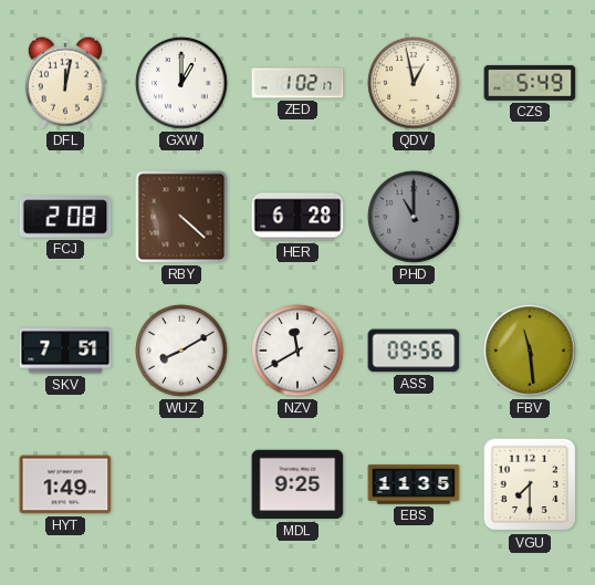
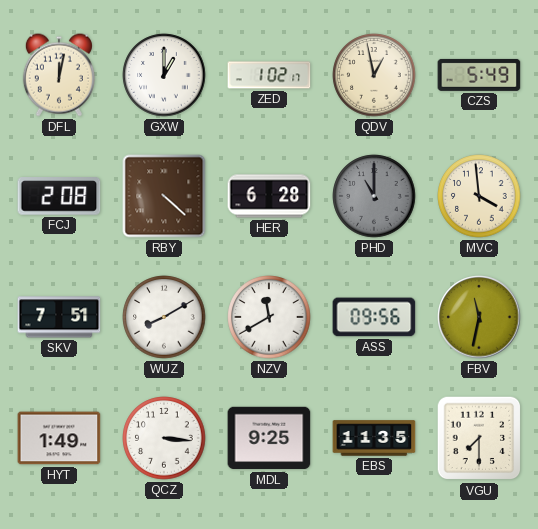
MVC: none -> 3:59
FBV: 11:29 -> 11:32
QCZ: none -> 3:16
